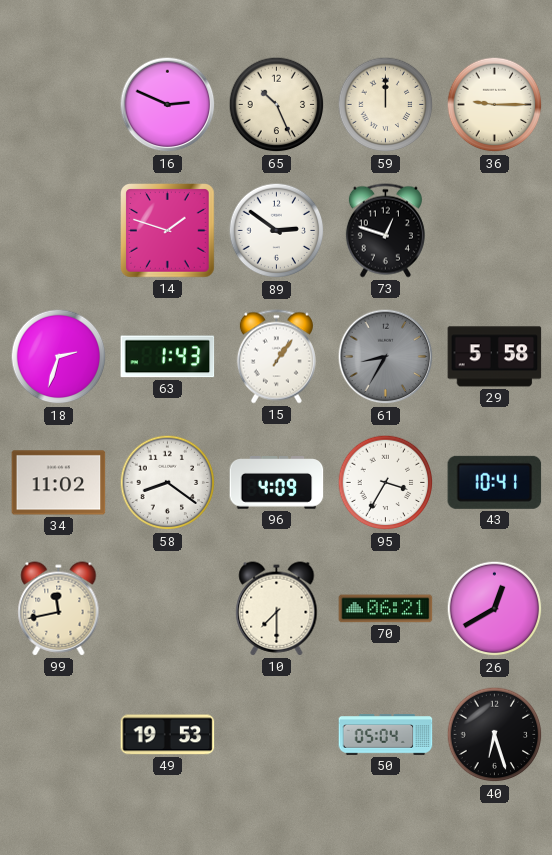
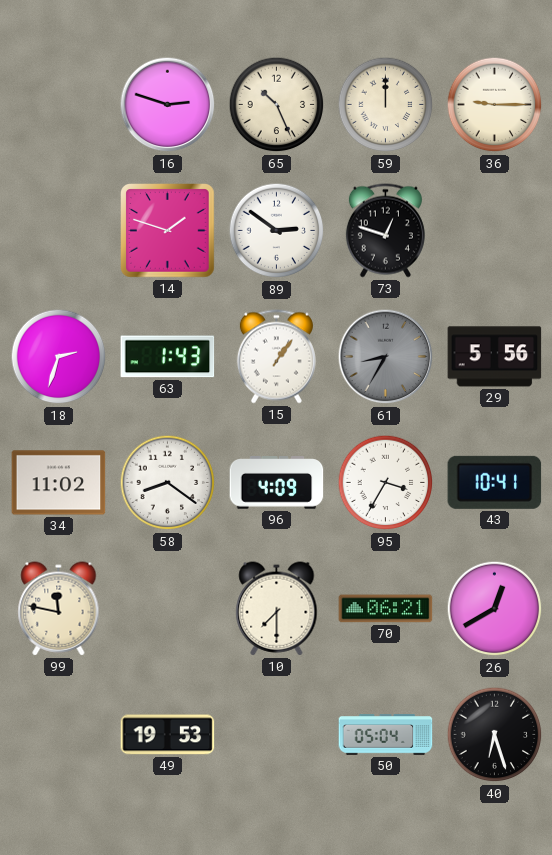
16: 2:49 -> 2:48
29: 5:58 -> 5:56
99: 11:43 -> 11:47
